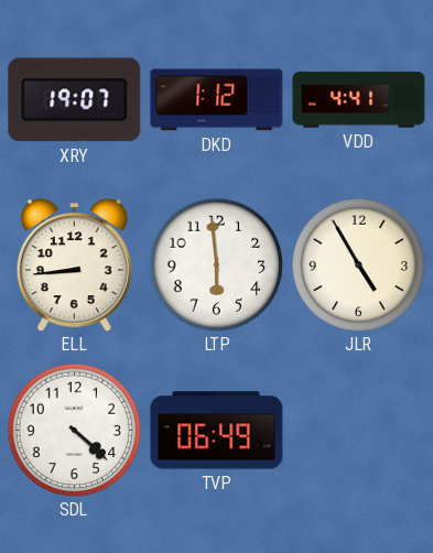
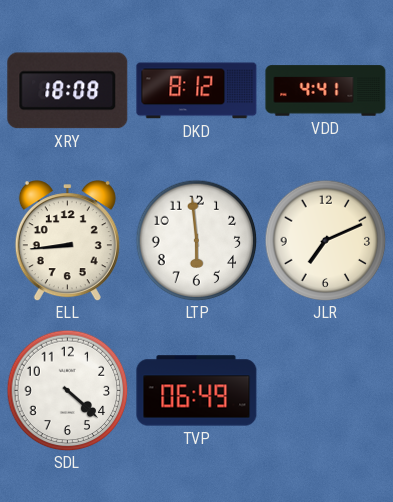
XRY: 19:07 -> 18:08
DKD: 1:12 -> 8:12
JLR: 4:55 -> 7:11
